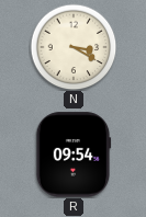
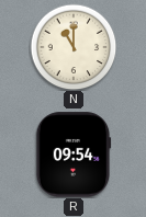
N: 3:20 -> 11:00
